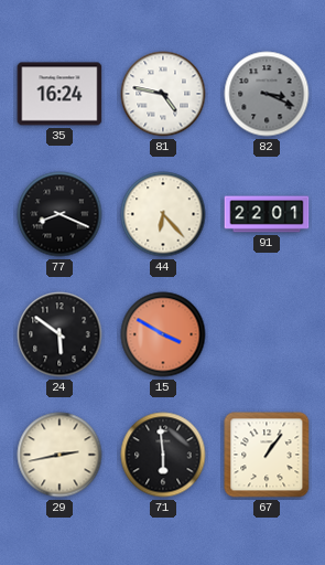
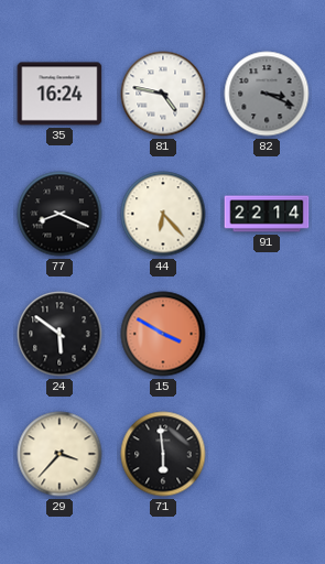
91: 22:01 -> 22:14
29: 2:43 -> 3:37
67: 1:06 -> none
